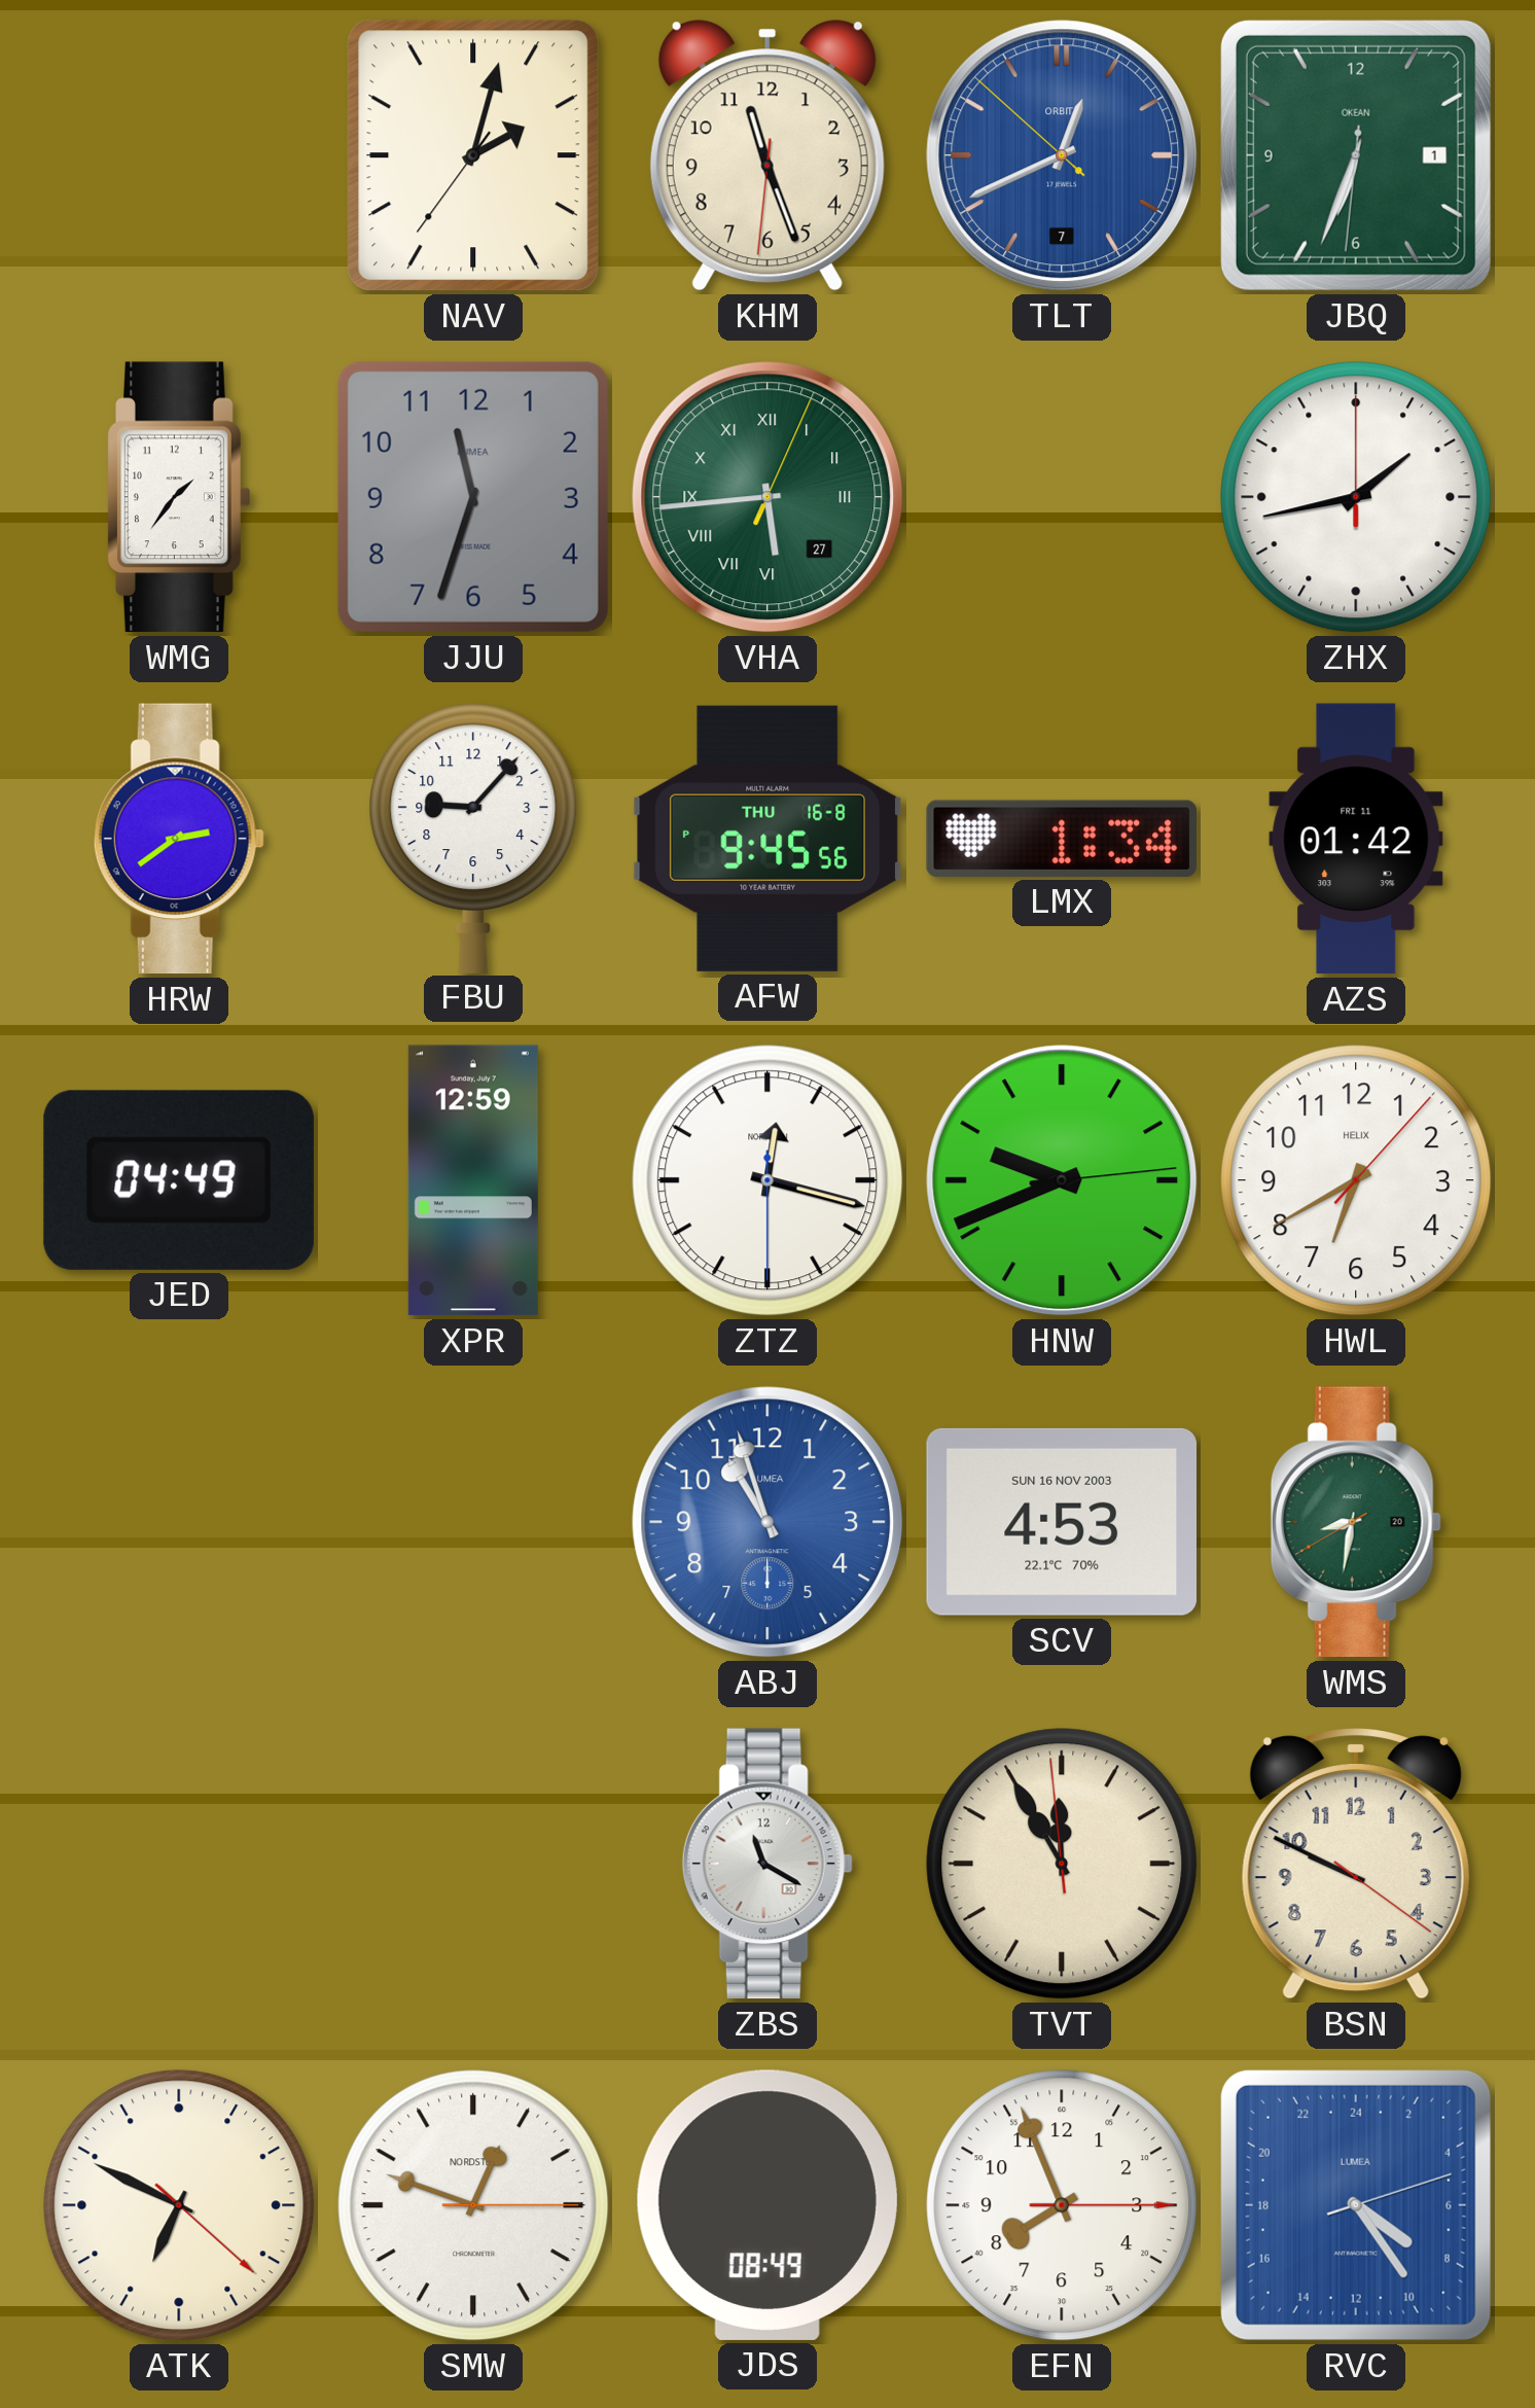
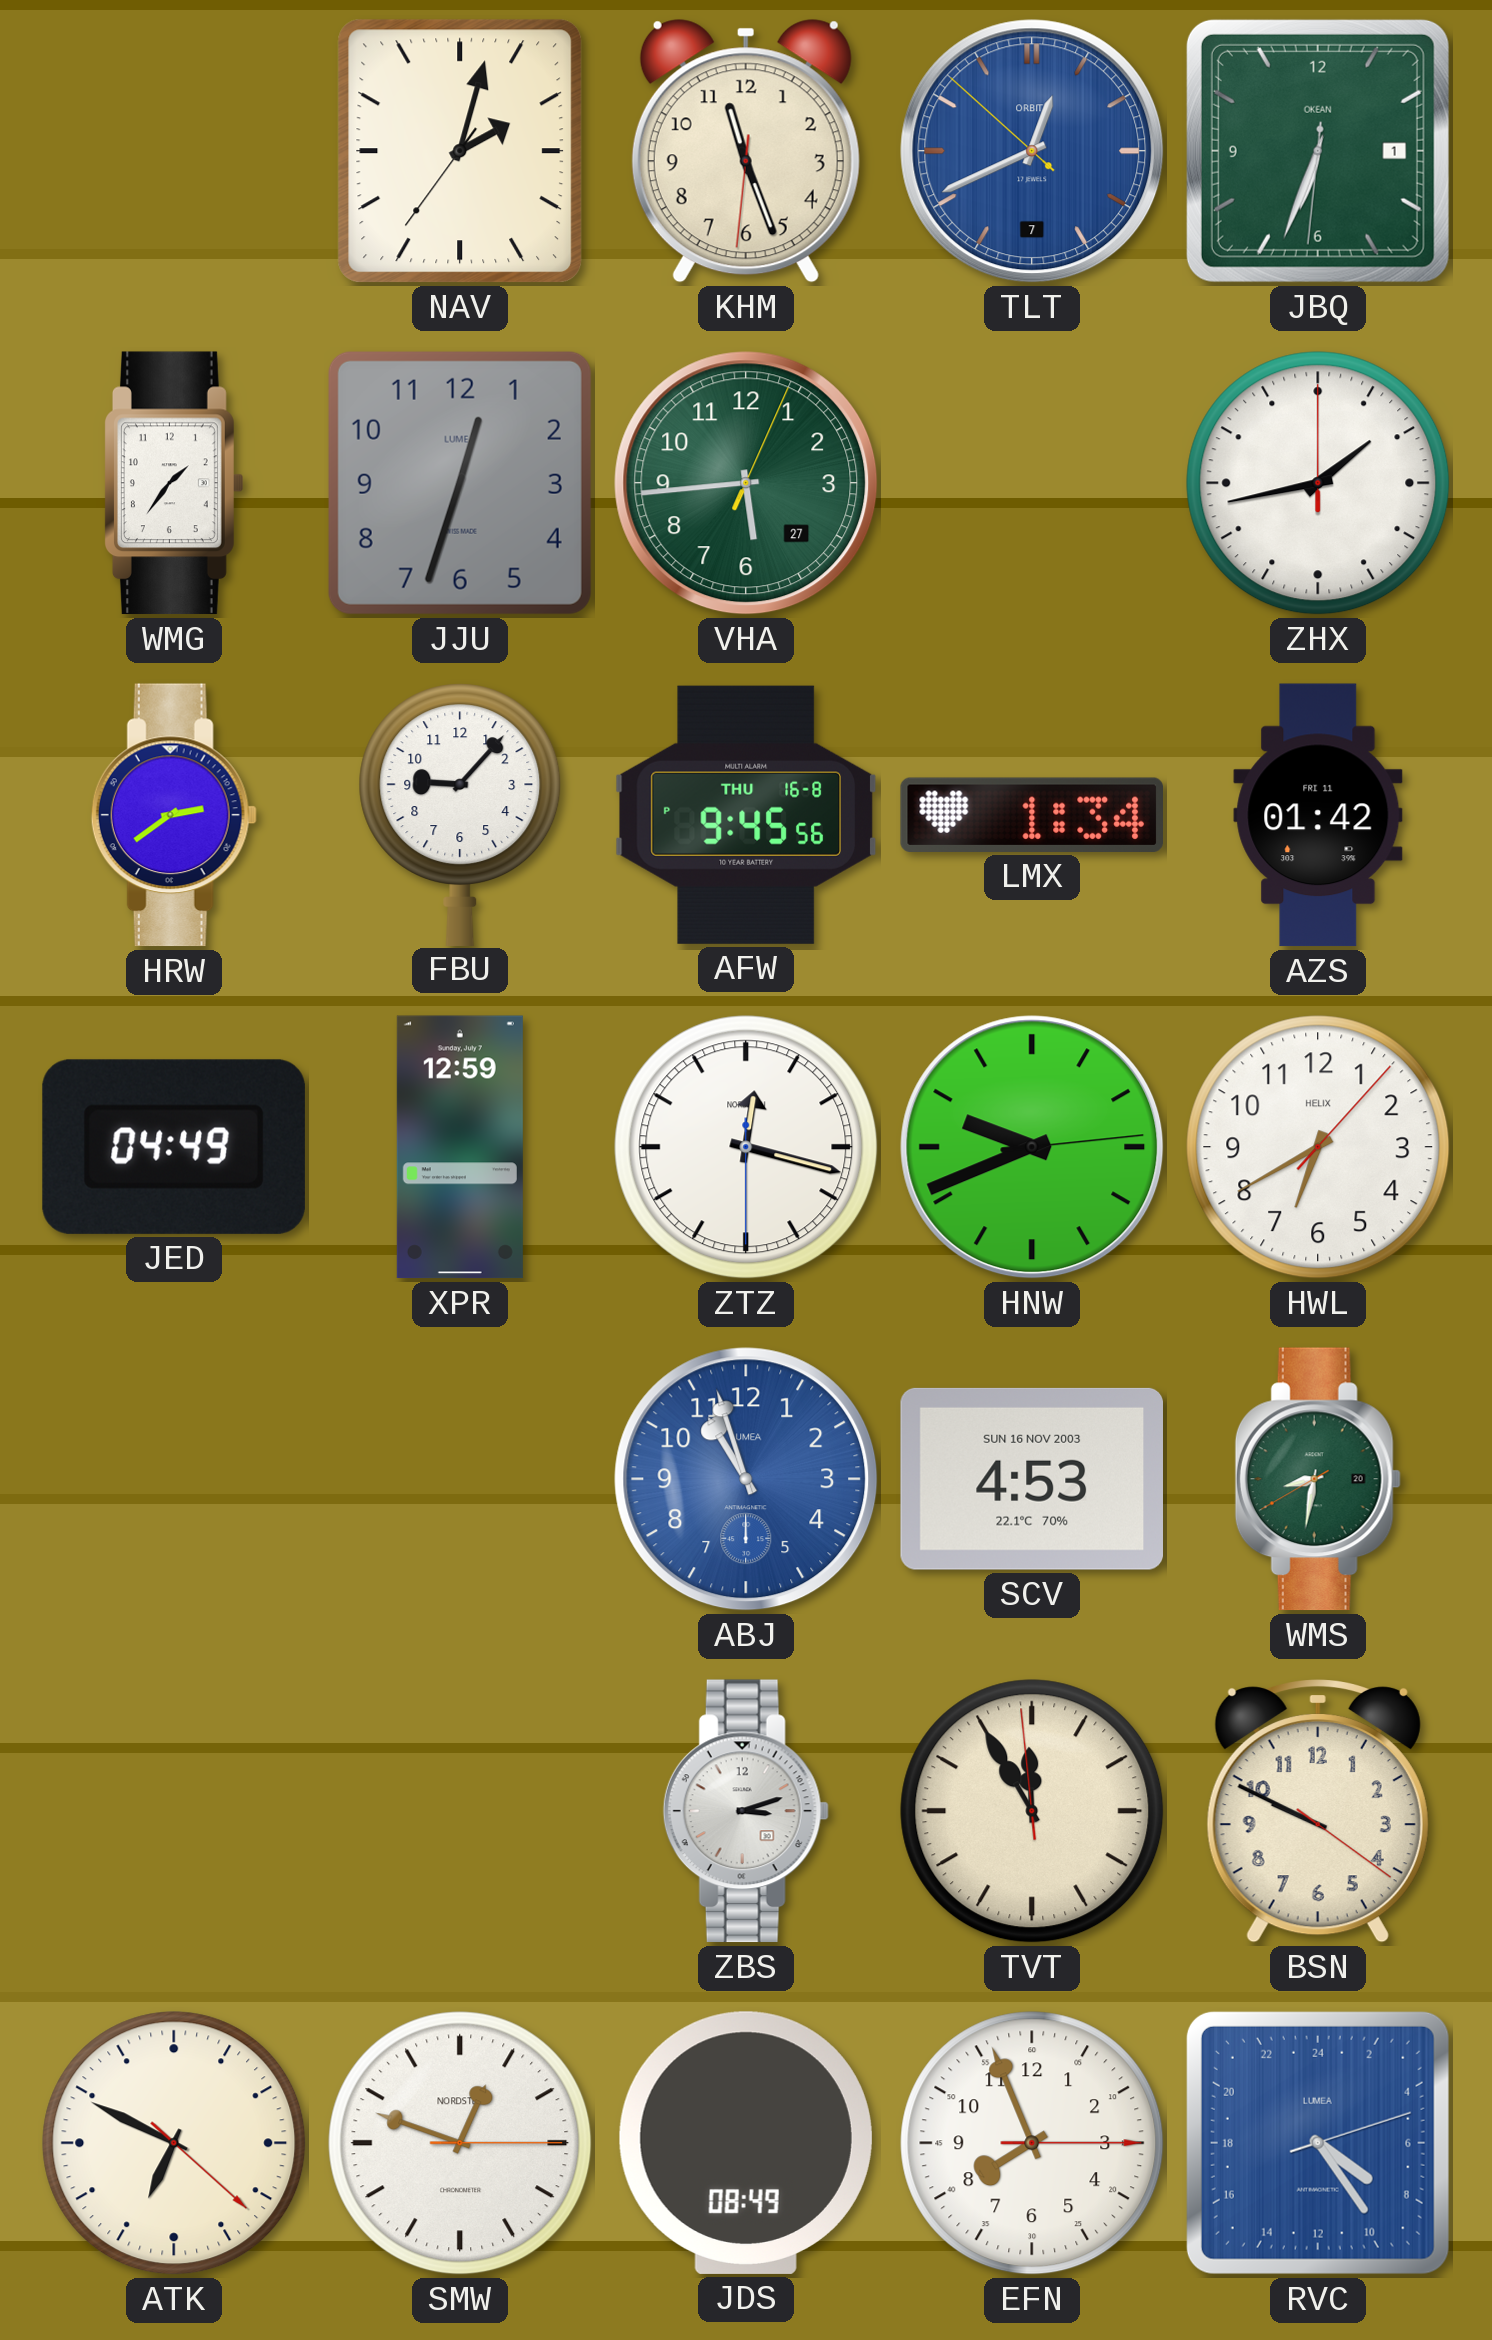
JJU: 11:33 -> 12:33
VHA numerals: Roman -> Arabic
ZBS: 11:20 -> 3:12
